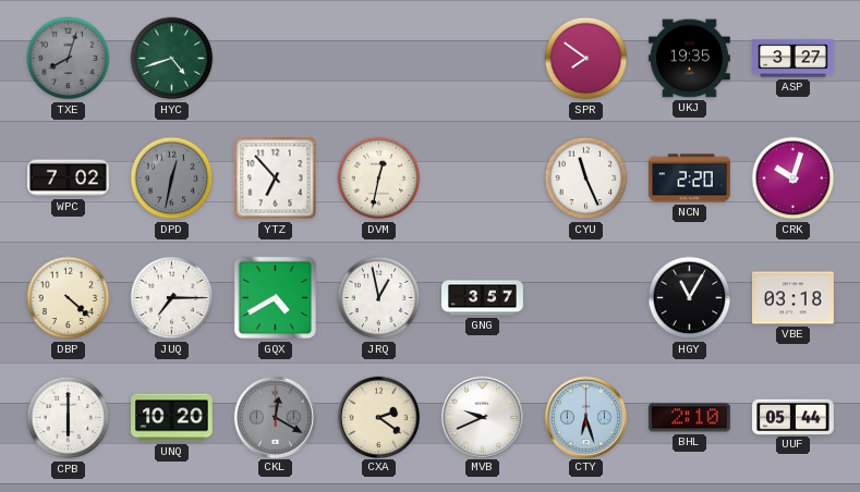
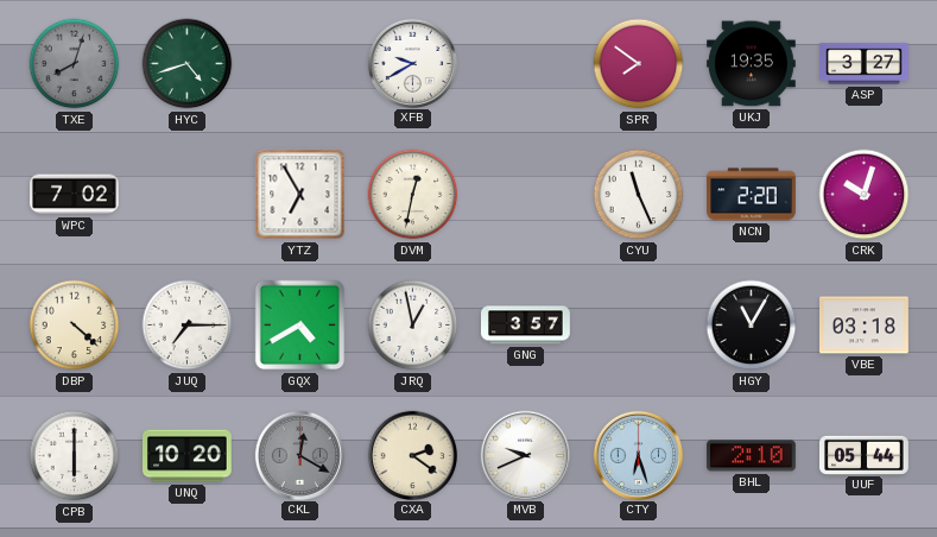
XFB: none -> 9:40
DPD: 12:32 -> none
YTZ: 6:53 -> 6:55
